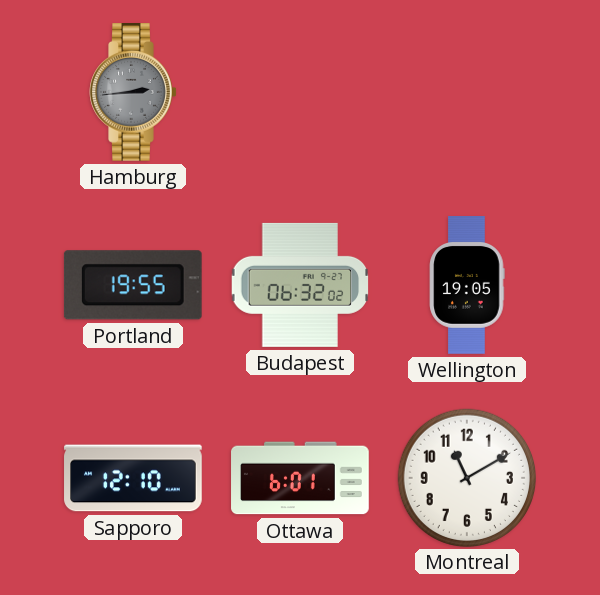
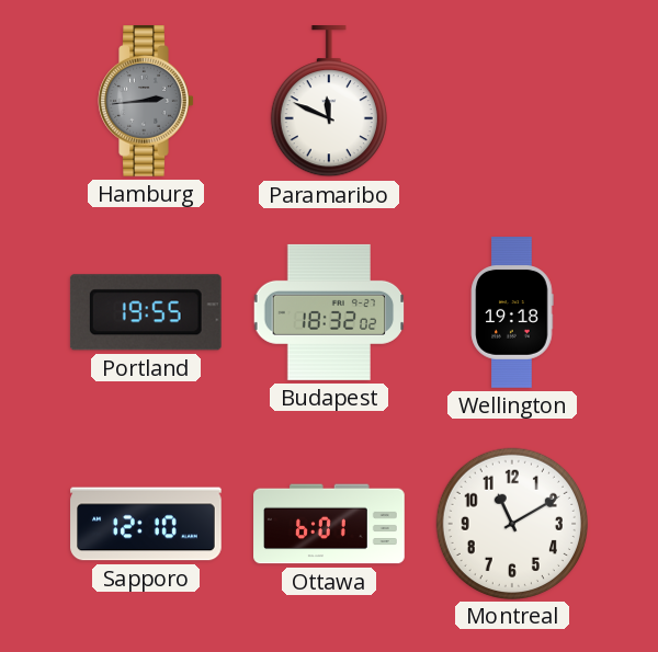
Paramaribo: none -> 11:49
Budapest: 06:32 -> 18:32
Wellington: 19:05 -> 19:18
